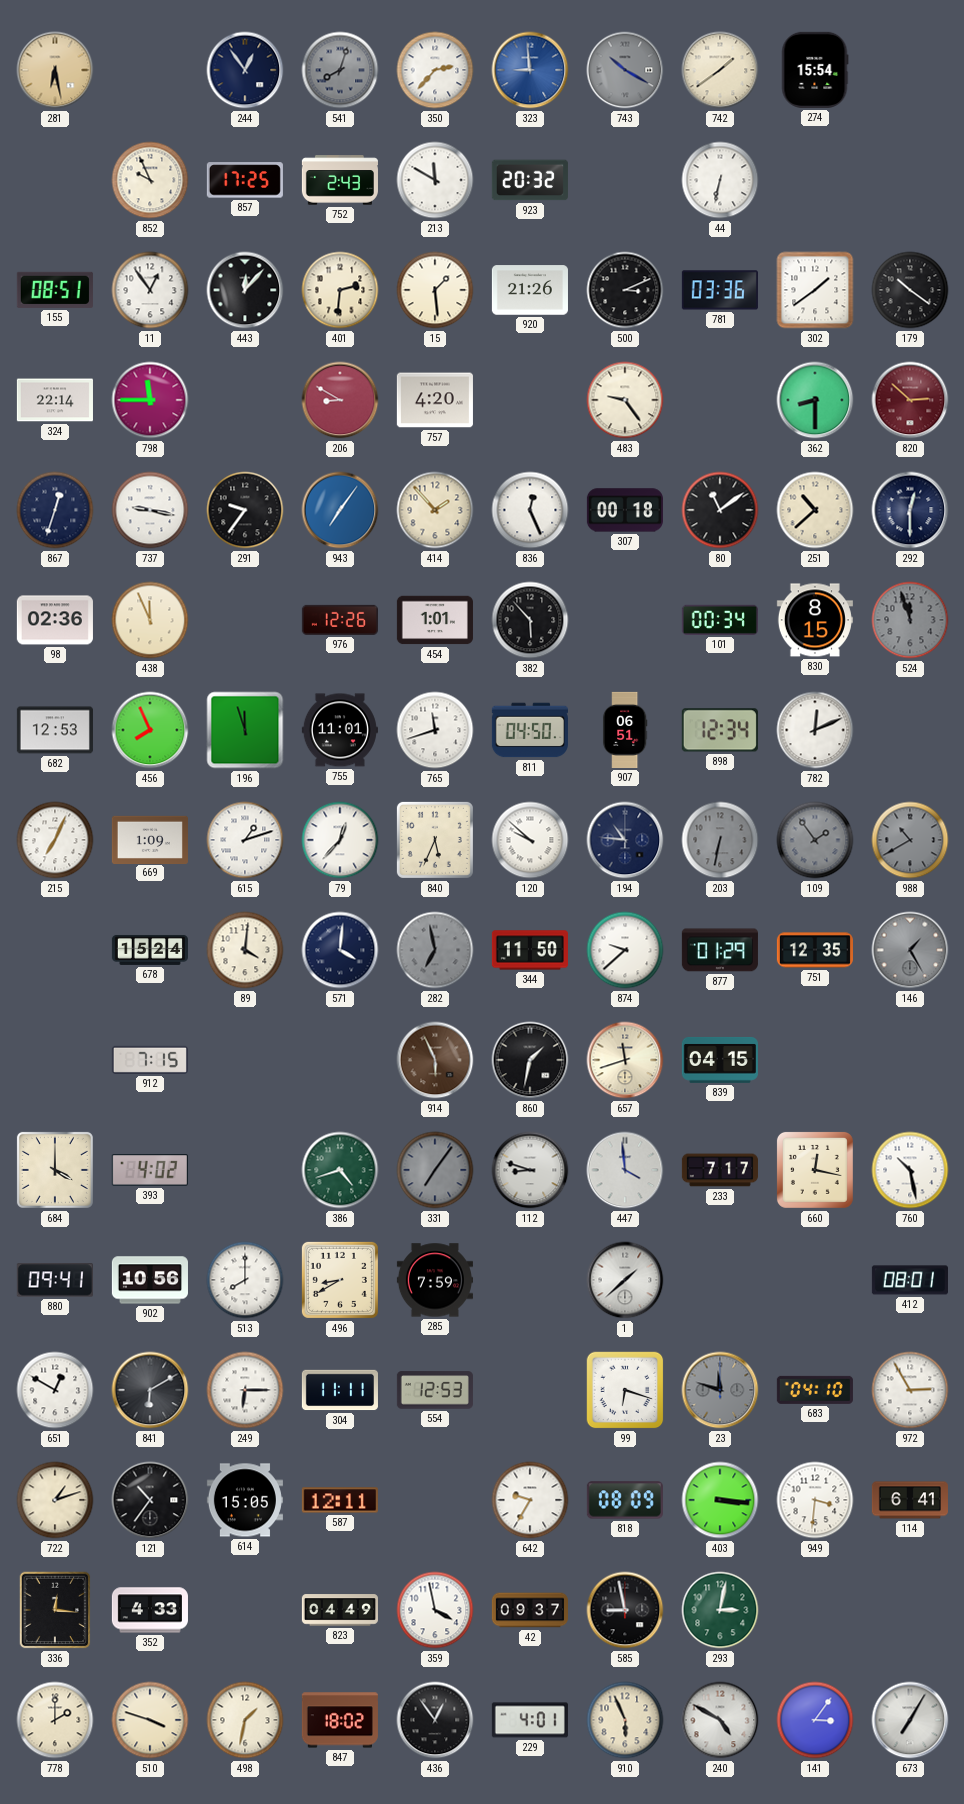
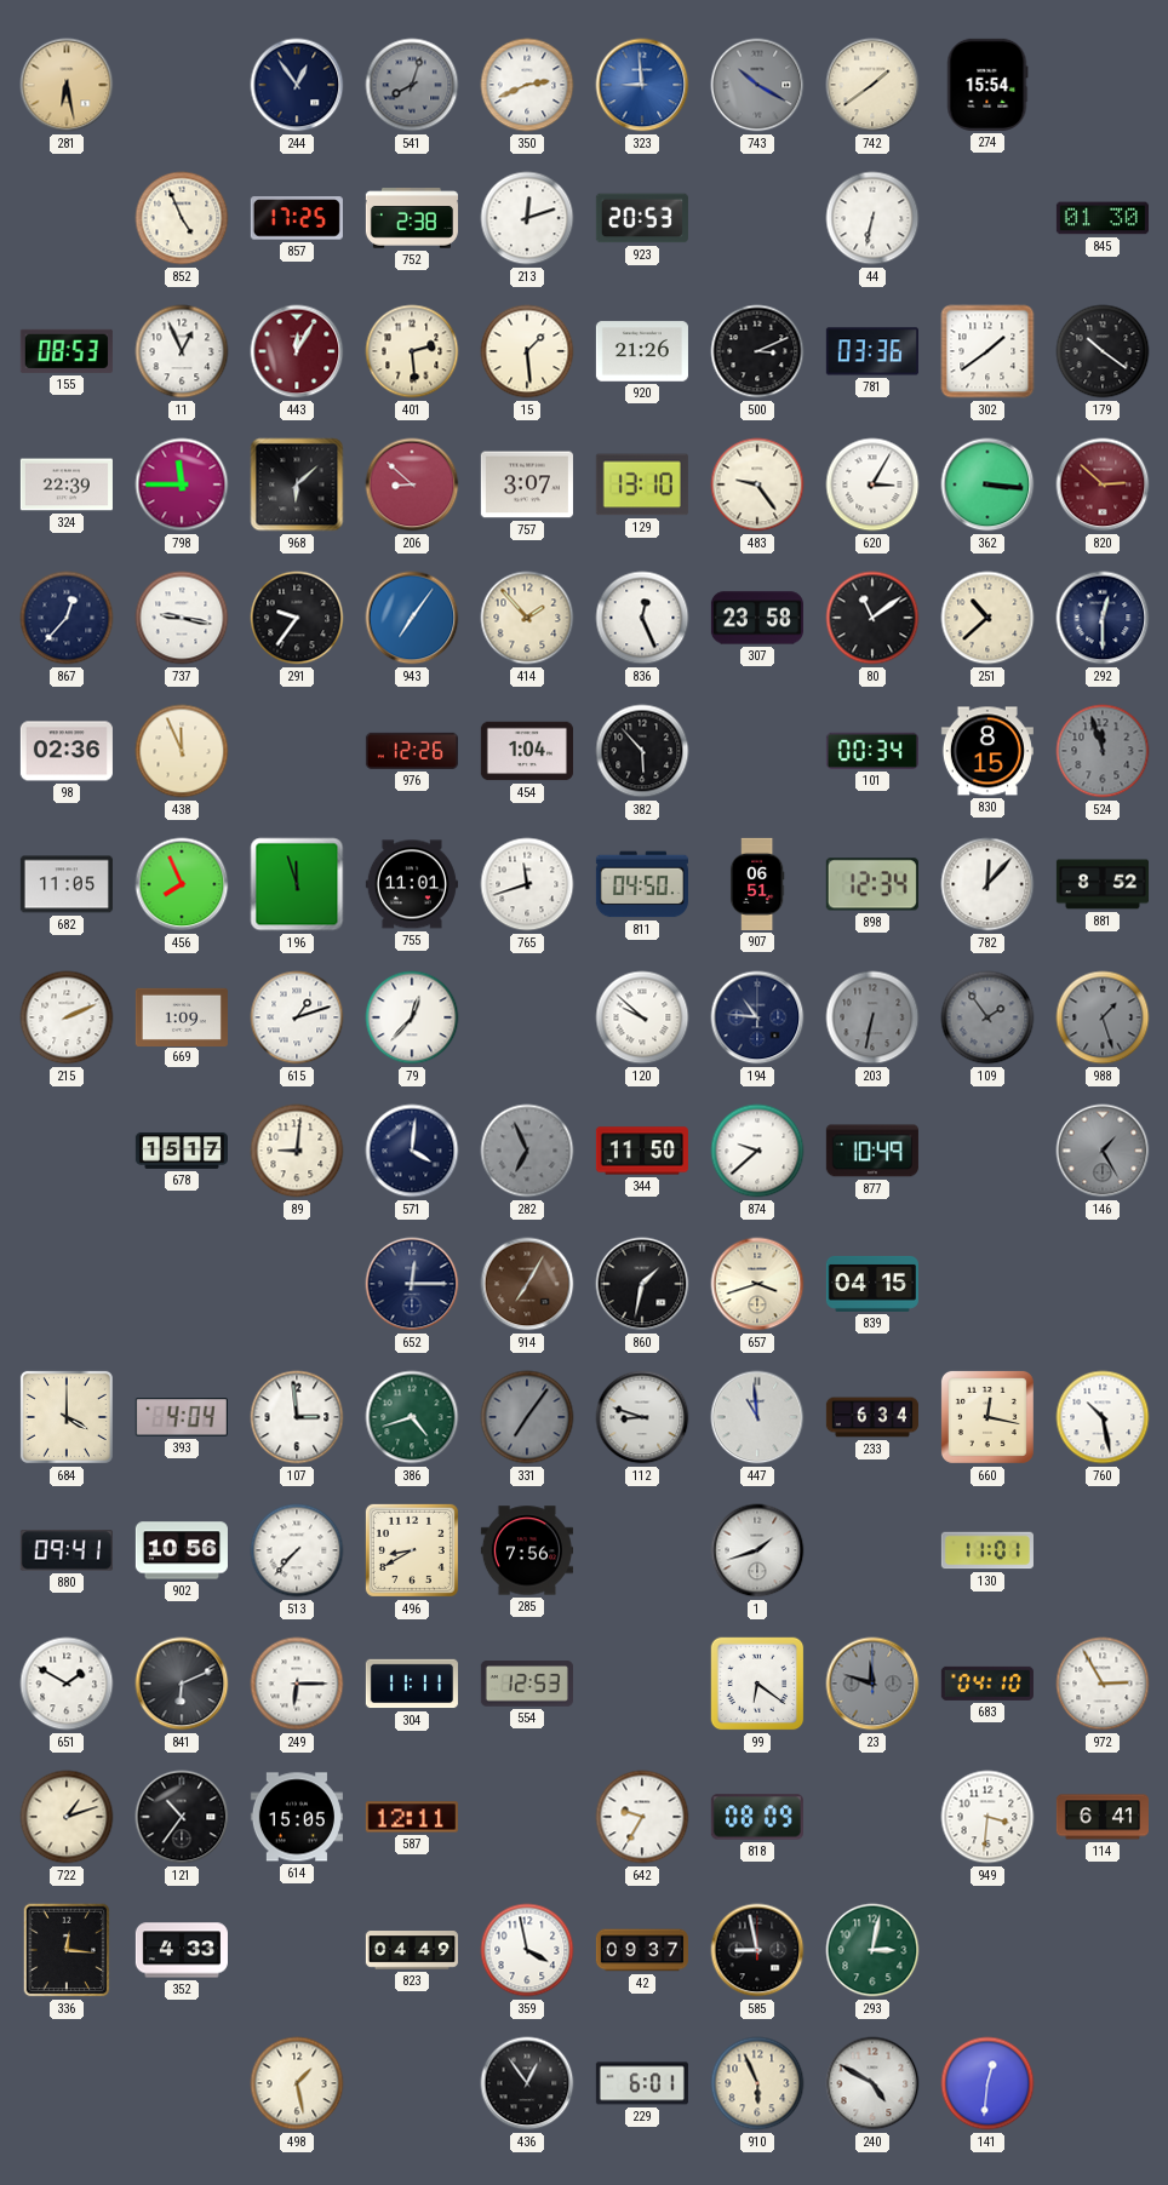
350: 2:37 -> 2:41
852: 9:56 -> 4:56
752: 2:43 -> 2:38
213: 11:50 -> 12:12
923: 20:32 -> 20:53
845: none -> 01:30
155: 08:51 -> 08:53
11: 12:54 -> 12:56
443: 12:07 -> 12:05
443 dial: black -> burgundy
401: 2:31 -> 2:29
324: 22:14 -> 22:39
968: none -> 6:08
206: 8:50 -> 8:52
757: 4:20 -> 3:07
129: none -> 13:10
620: none -> 3:05
362: 8:30 -> 3:16
867: 12:33 -> 12:37
307: 00:18 -> 23:58
454: 1:01 -> 1:04
682: 12:53 -> 11:05
782: 12:11 -> 12:07
881: none -> 8:52
215: 7:04 -> 2:11
840: 5:34 -> none
988: 10:40 -> 1:27
678: 15:24 -> 15:17
89: 4:01 -> 9:01
282: 6:58 -> 6:56
877: 01:29 -> 10:49
751: 12:35 -> none
912: 7:15 -> none
652: none -> 12:15
914: 5:56 -> 7:05
657: 11:42 -> 3:42
393: 4:02 -> 4:04
107: none -> 2:59
447: 3:59 -> 10:59
233: 7:17 -> 6:34
513: 8:00 -> 7:37
285: 7:59 -> 7:56
1: 1:38 -> 1:42
130: none -> 11:01
412: 08:01 -> none
651: 12:50 -> 1:50
841: 6:10 -> 6:11
99: 6:18 -> 6:21
403: 3:16 -> none
778: 2:00 -> none
510: 3:48 -> none
498: 1:32 -> 1:28
847: 18:02 -> none
229: 4:01 -> 6:01
141: 3:06 -> 12:31
673: 7:05 -> none
